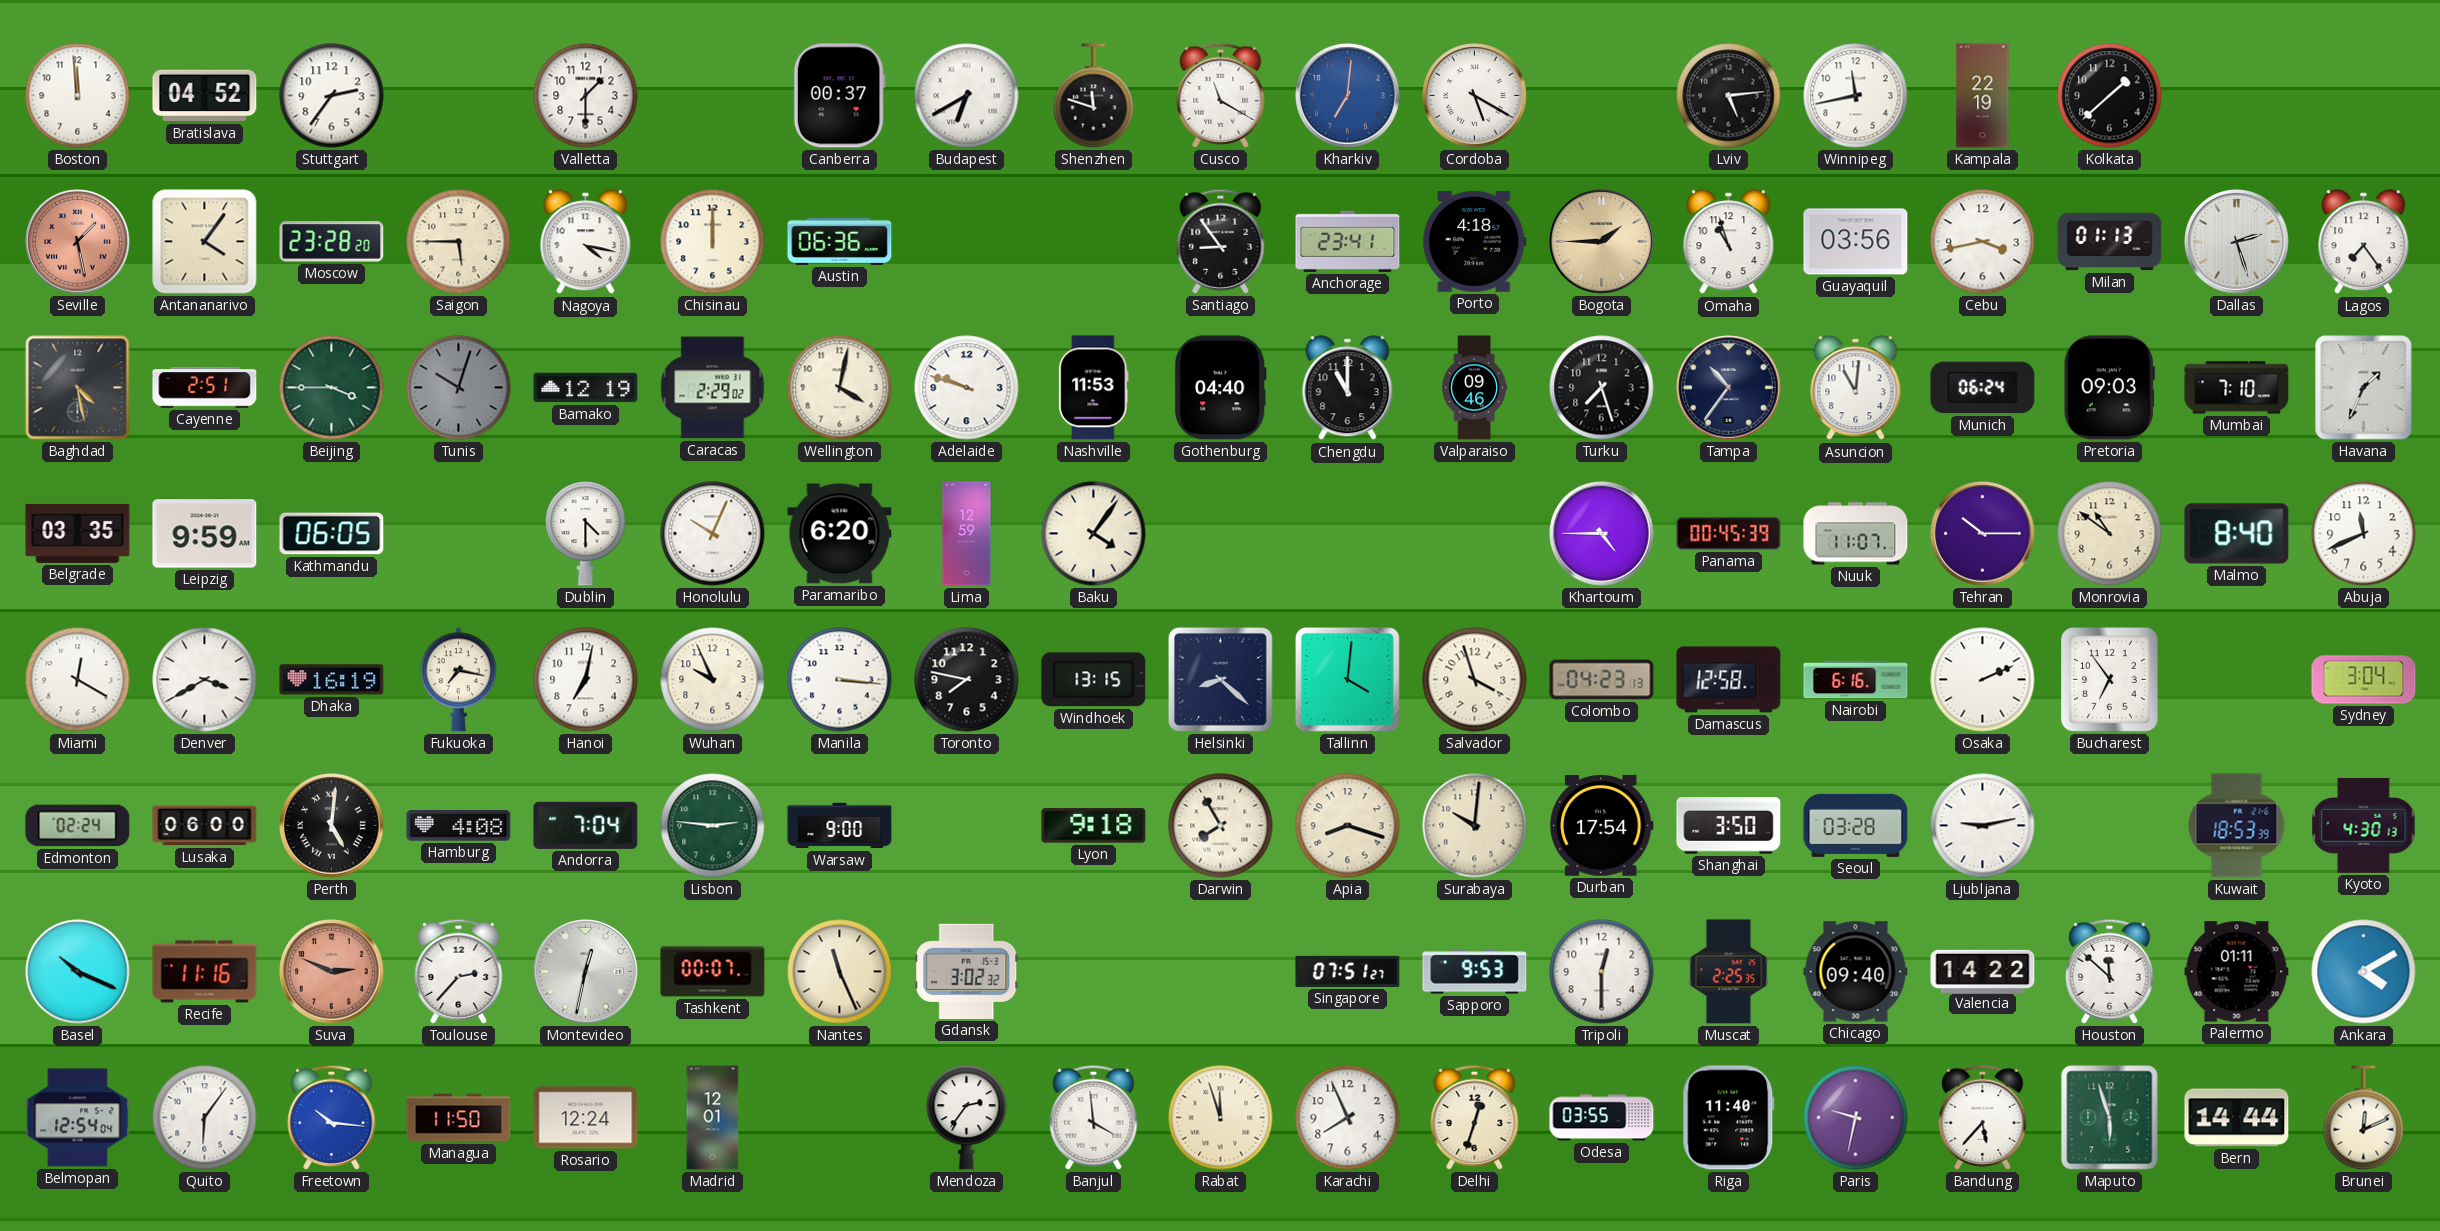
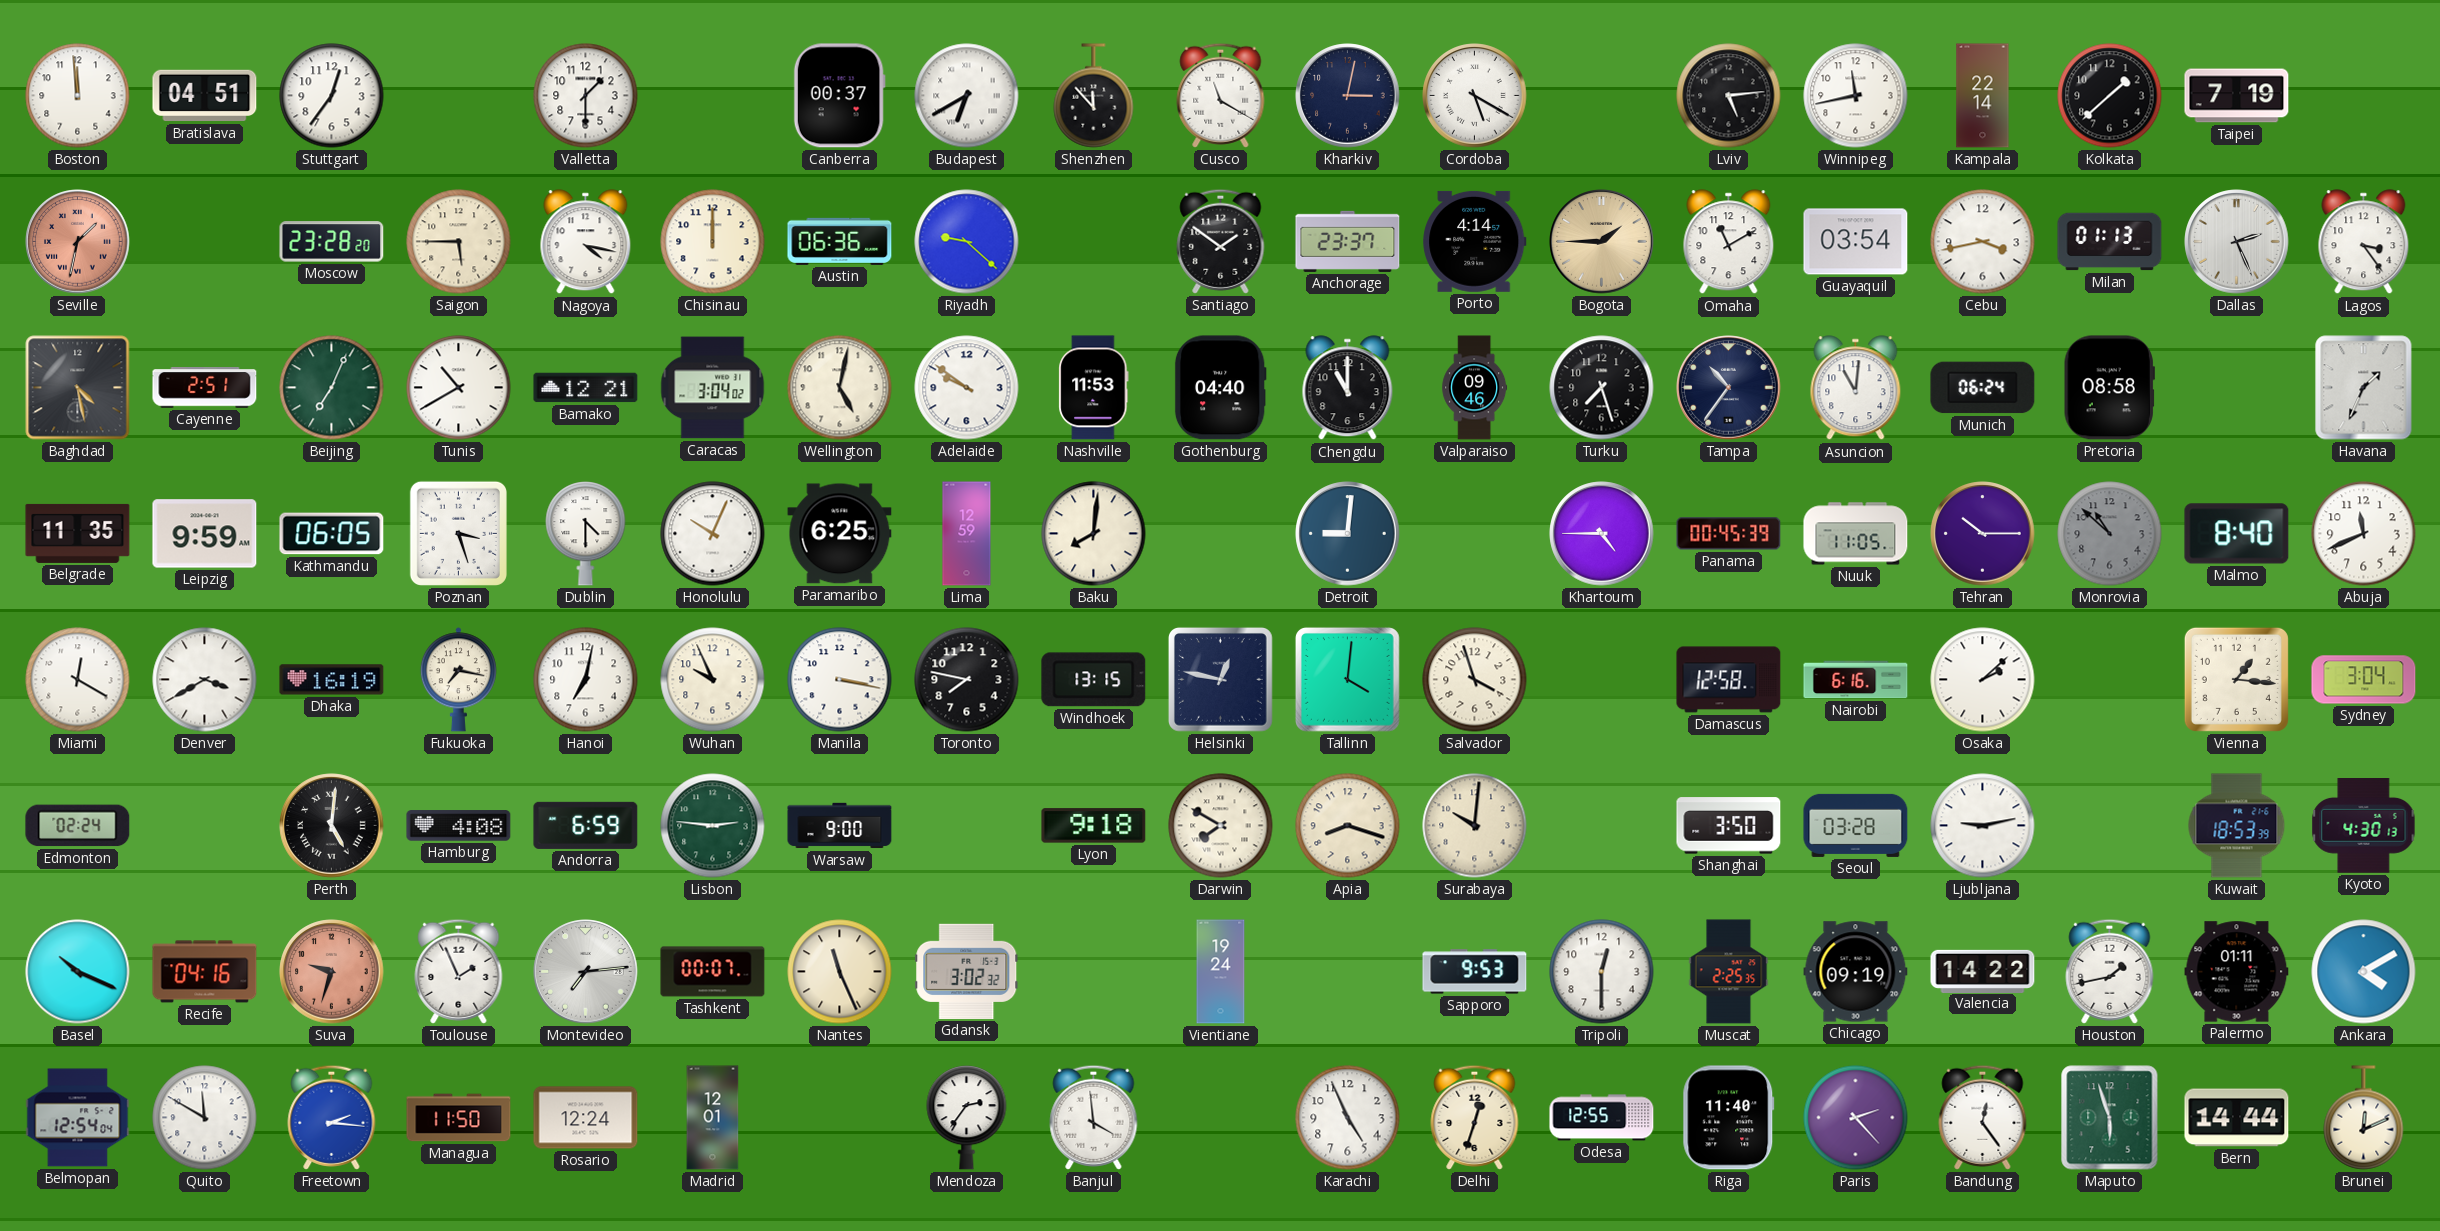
Bratislava: 04:52 -> 04:51
Stuttgart: 2:36 -> 12:36
Shenzhen: 11:48 -> 11:53
Kharkiv: 7:01 -> 3:02
Kharkiv dial: blue -> navy
Kampala: 22:19 -> 22:14
Taipei: none -> 7:19
Seville: 1:28 -> 1:32
Antananarivo: 4:06 -> none
Riyadh: none -> 9:22
Santiago: 8:54 -> 1:51
Anchorage: 23:41 -> 23:37
Porto: 4:18 -> 4:14
Omaha: 10:57 -> 11:10
Guayaquil: 03:56 -> 03:54
Dallas: 2:27 -> 2:26
Lagos: 7:24 -> 3:24
Beijing: 3:45 -> 7:04
Tunis: 10:03 -> 10:40
Tunis dial: grey -> white
Bamako: 12:19 -> 12:21
Caracas: 2:29 -> 3:04
Wellington: 4:02 -> 5:02
Adelaide: 9:48 -> 9:51
Pretoria: 09:03 -> 08:58
Mumbai: 7:10 -> none
Belgrade: 03:35 -> 11:35
Poznan: none -> 3:27
Paramaribo: 6:20 -> 6:25
Baku: 4:06 -> 8:01
Detroit: none -> 9:01
Nuuk: 11:07 -> 11:05
Monrovia: 10:51 -> 10:52
Monrovia dial: cream -> grey
Manila: 3:16 -> 3:17
Helsinki: 8:22 -> 12:47
Colombo: 04:23 -> none
Osaka: 2:11 -> 2:08
Bucharest: 6:54 -> none
Vienna: none -> 1:16
Lusaka: 06:00 -> none
Andorra: 7:04 -> 6:59
Darwin: 7:55 -> 7:50
Durban: 17:54 -> none
Recife: 11:16 -> 04:16
Suva: 2:49 -> 9:33
Toulouse: 2:37 -> 1:56
Montevideo: 12:32 -> 7:14
Vientiane: none -> 19:24
Singapore: 07:51 -> none
Chicago: 09:40 -> 09:19
Houston: 11:52 -> 1:43
Quito: 6:06 -> 11:50
Freetown: 10:16 -> 2:16
Rabat: 11:57 -> none
Karachi: 7:56 -> 4:56
Odesa: 03:55 -> 12:55
Paris: 9:32 -> 2:23
Bandung: 5:37 -> 12:24
